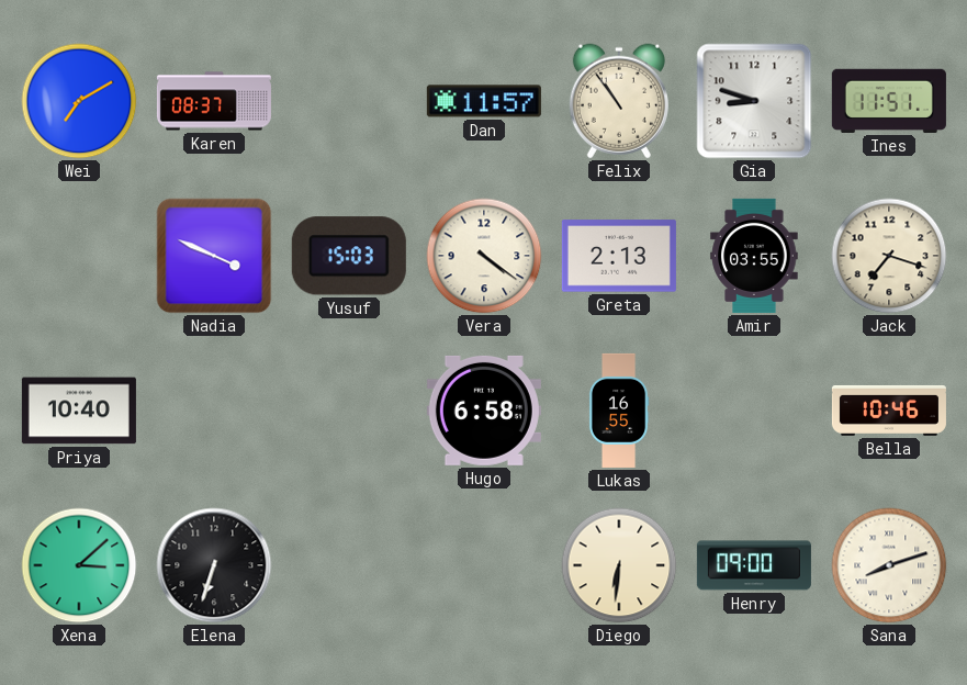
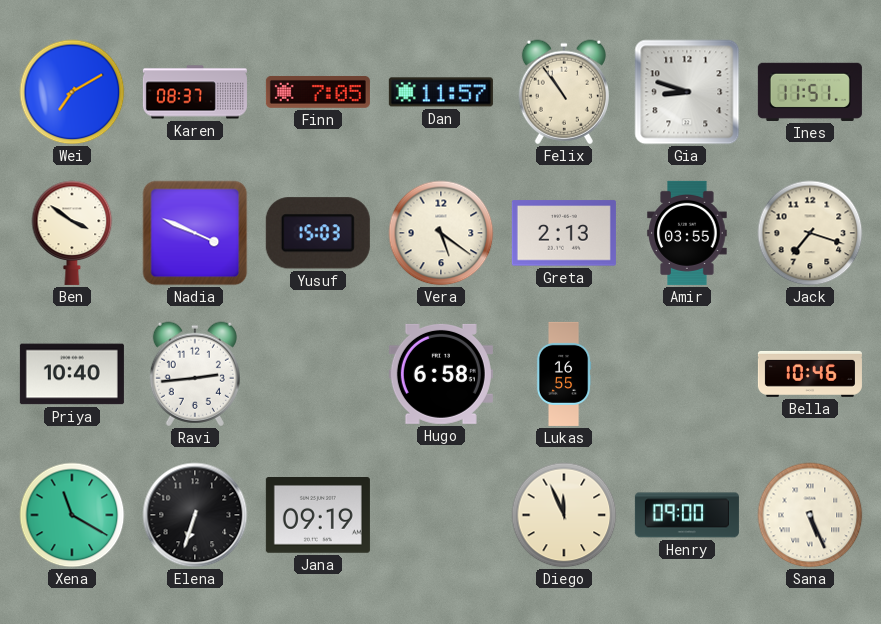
Finn: none -> 7:05
Ben: none -> 3:51
Vera: 4:21 -> 5:21
Ravi: none -> 2:44
Xena: 3:08 -> 11:20
Jana: none -> 09:19
Diego: 6:31 -> 11:56
Sana: 8:12 -> 5:26
